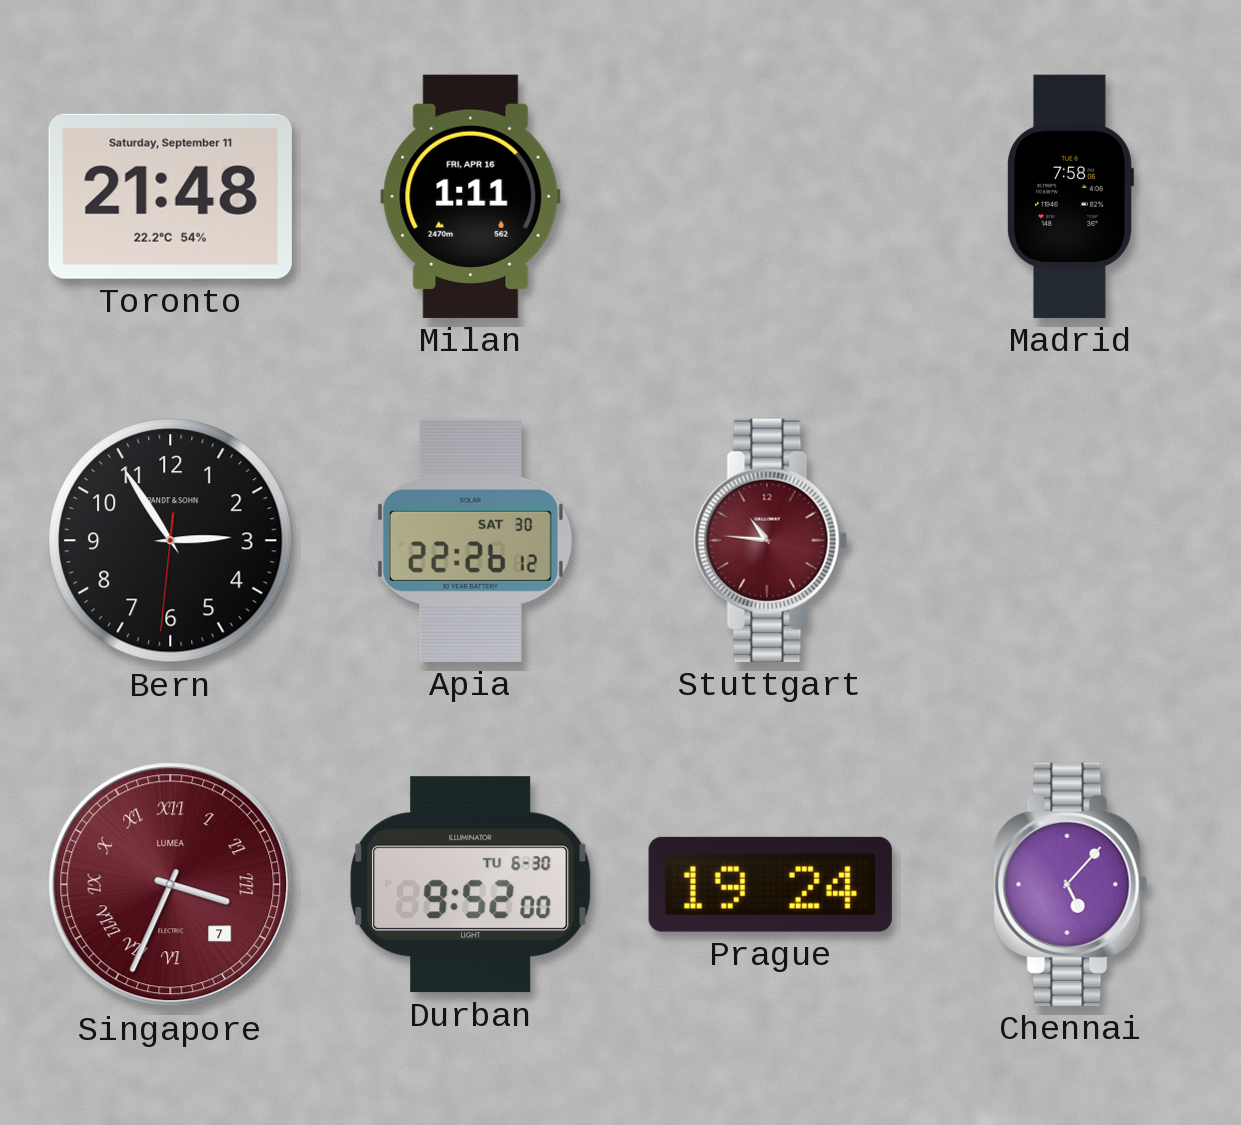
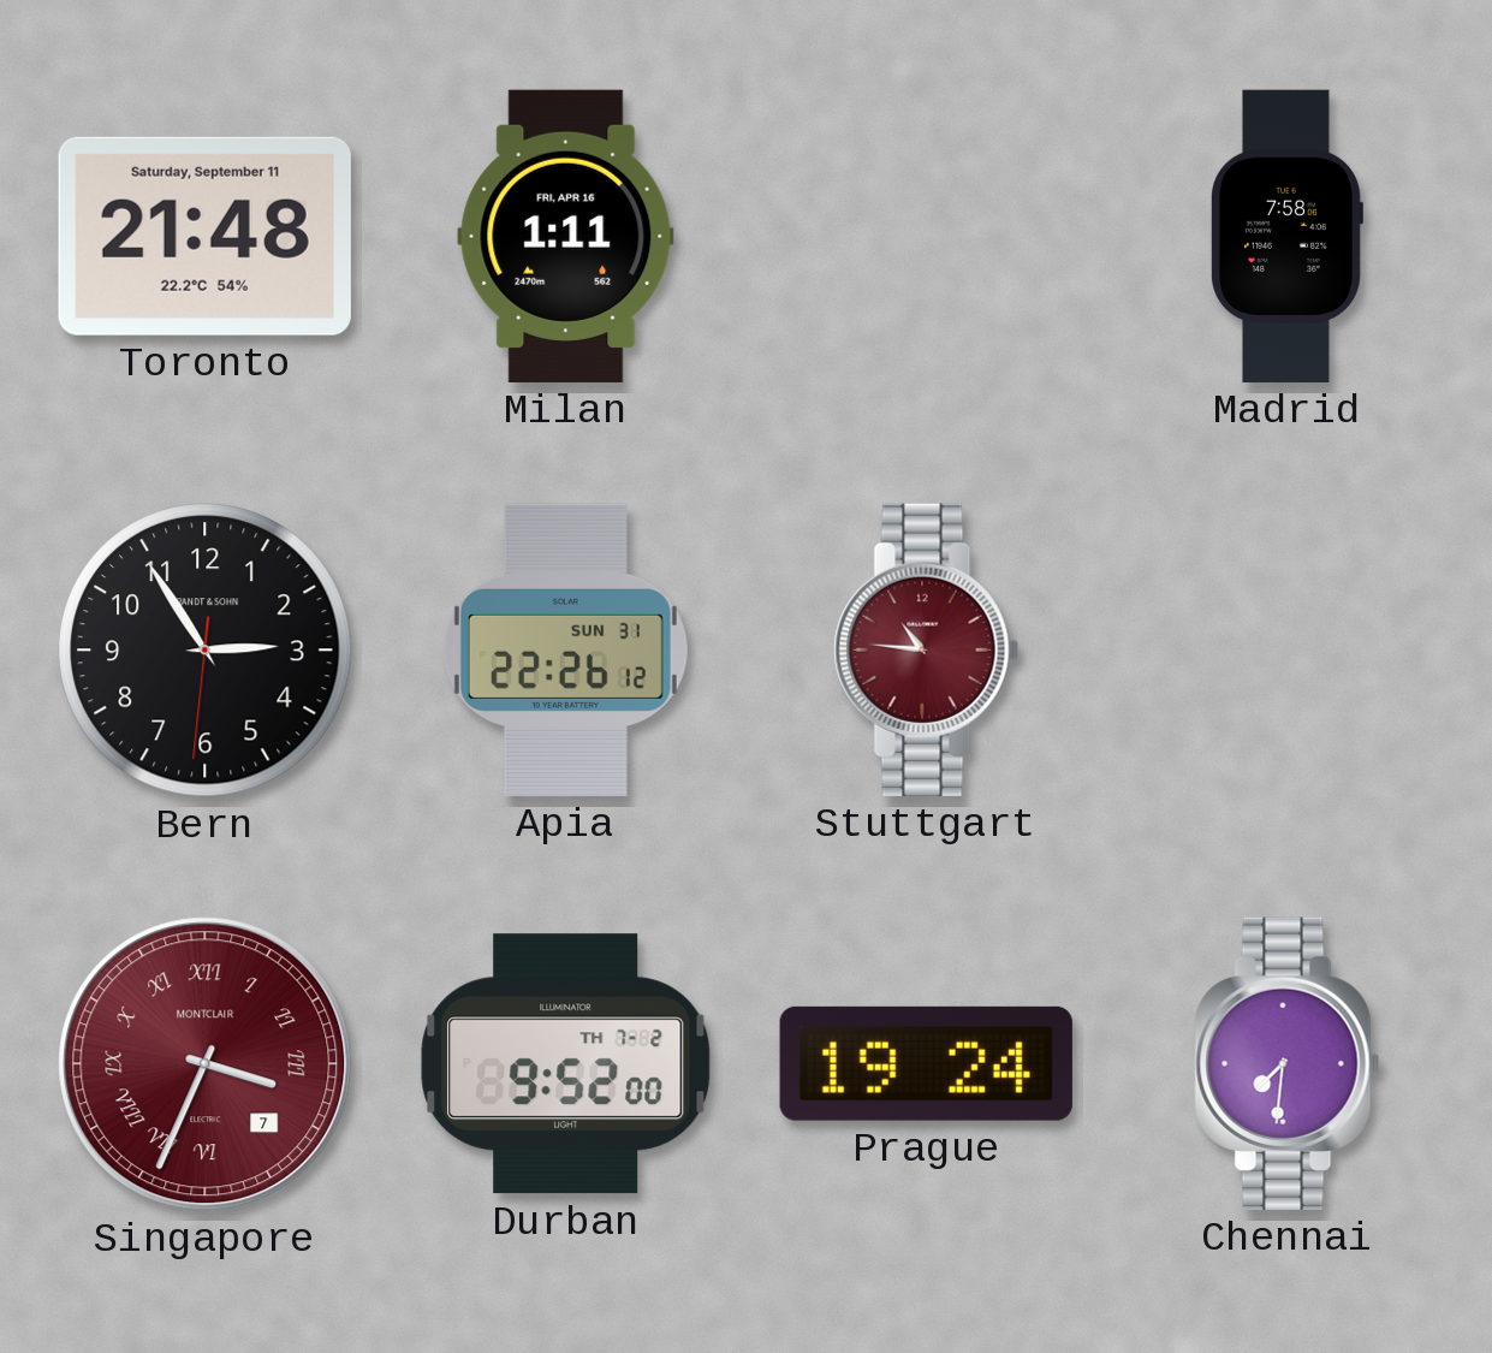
Apia date: SAT 30 -> SUN 31
Singapore brand: LUMEA -> MONTCLAIR
Durban date: TU 6-30 -> TH 7-2
Chennai: 5:07 -> 7:31
